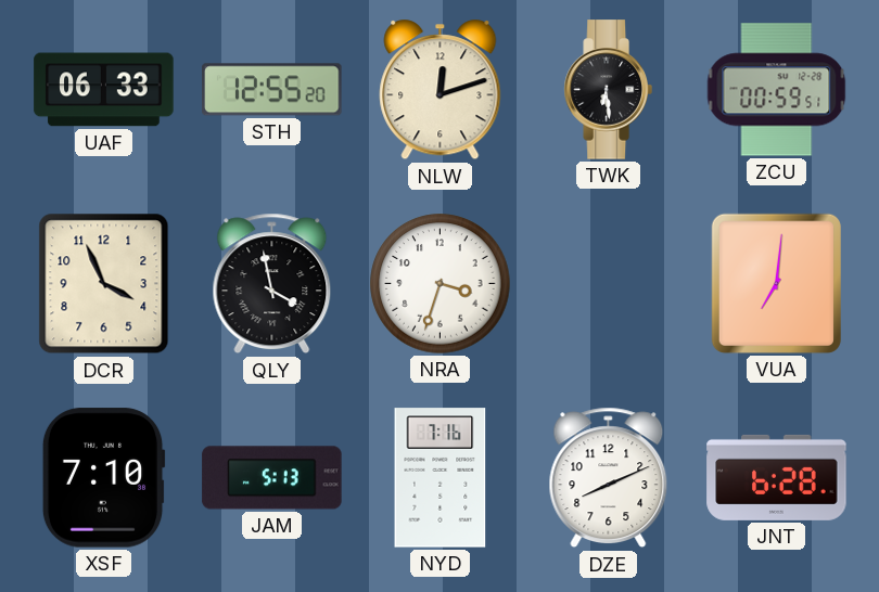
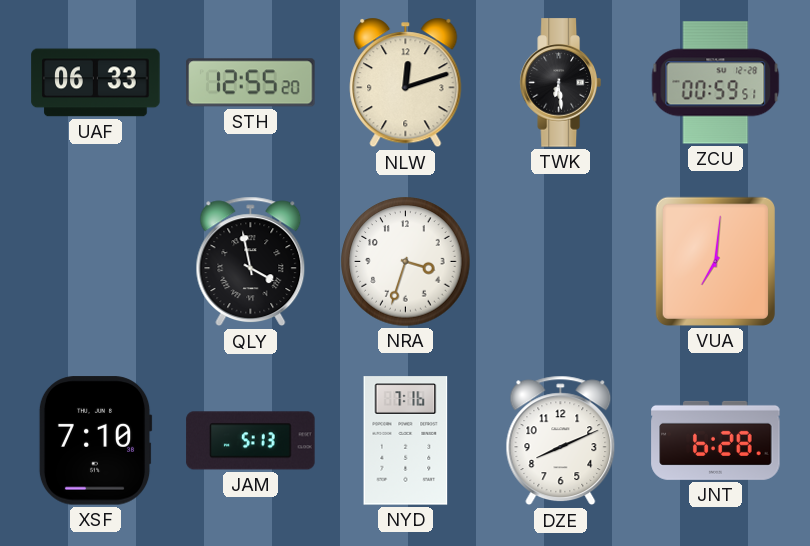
DCR: 3:56 -> none
